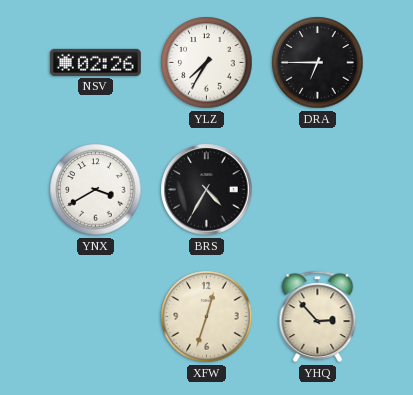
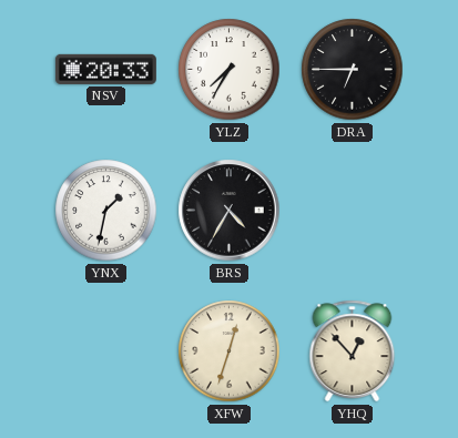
NSV: 02:26 -> 20:33
YNX: 3:40 -> 1:32
YHQ: 2:53 -> 12:53
